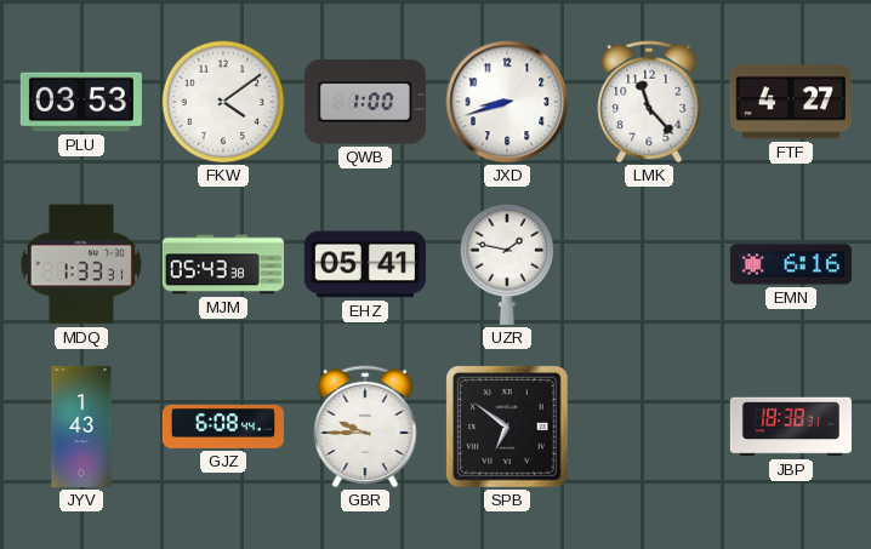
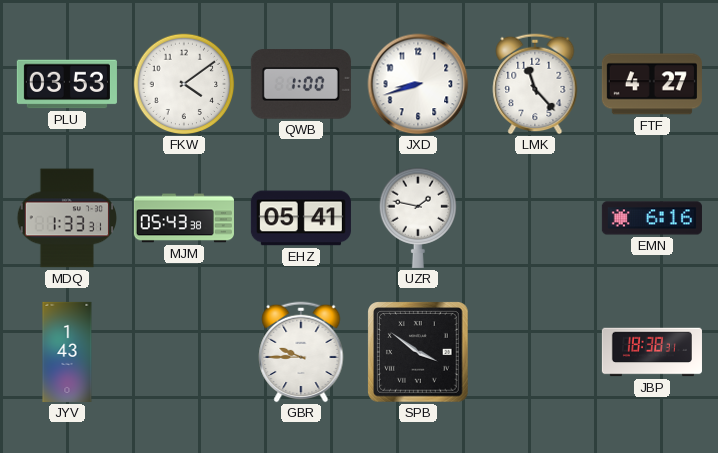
GJZ: 6:08 -> none
SPB: 6:51 -> 3:51
